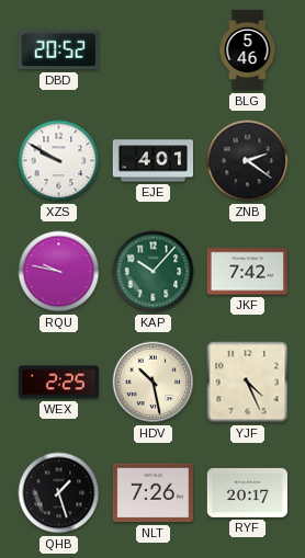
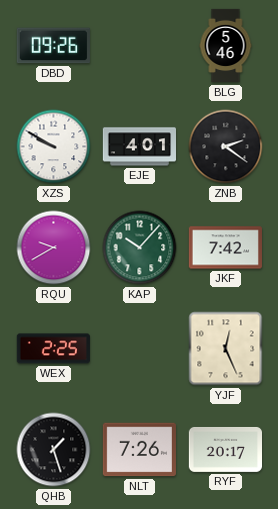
DBD: 20:52 -> 09:26
RQU: 9:47 -> 9:40
HDV: 10:28 -> none
YJF: 4:26 -> 12:26
